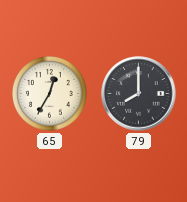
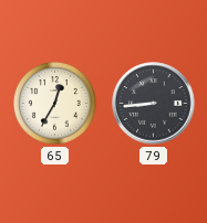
79: 8:00 -> 8:44
